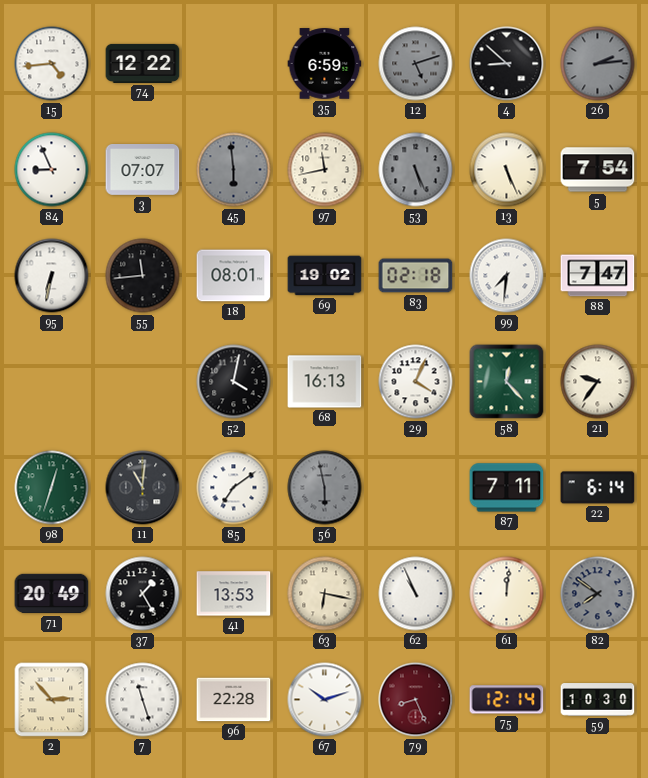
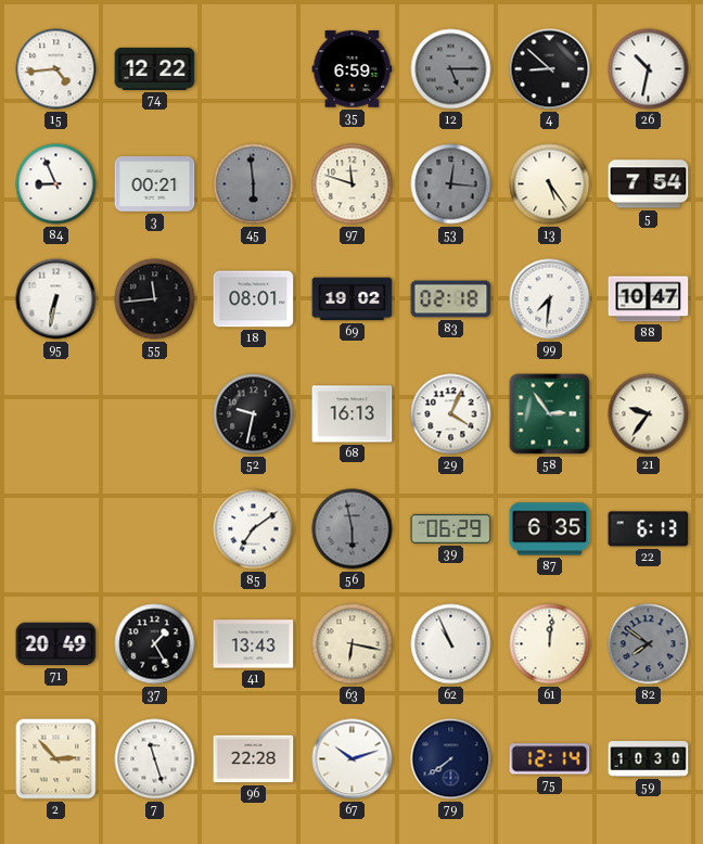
12: 5:12 -> 5:15
26: 2:14 -> 10:32
26 dial: grey -> white
3: 07:07 -> 00:21
97: 11:43 -> 11:48
53: 5:26 -> 12:16
13: 5:26 -> 5:24
88: 7:47 -> 10:47
52: 4:02 -> 9:32
58: 12:23 -> 2:54
98: 12:33 -> none
11: 11:01 -> none
39: none -> 06:29
87: 7:11 -> 6:35
22: 6:14 -> 6:13
41: 13:53 -> 13:43
79: 8:26 -> 7:39
79 dial: burgundy -> navy
